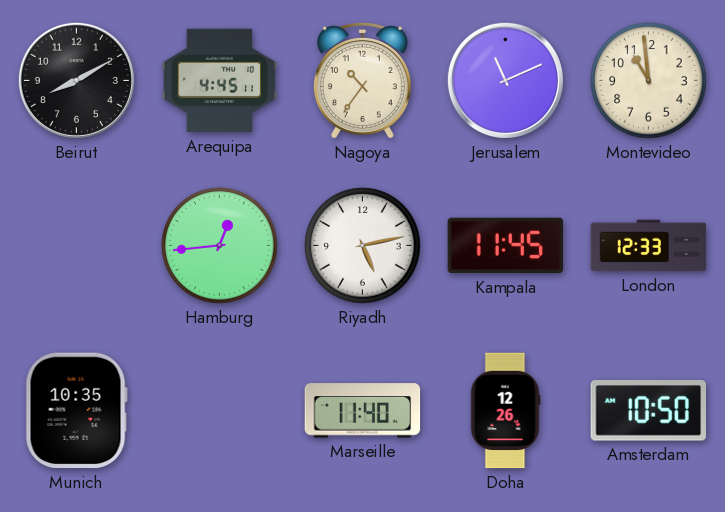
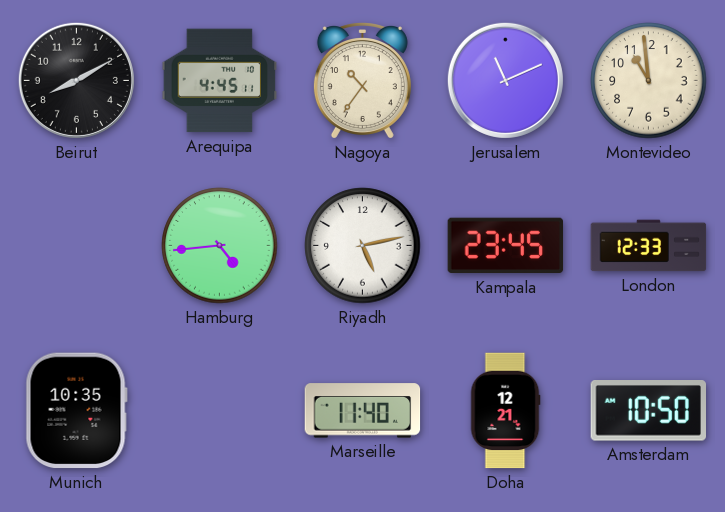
Hamburg: 12:44 -> 4:44
Kampala: 11:45 -> 23:45
Doha: 12:26 -> 12:21
